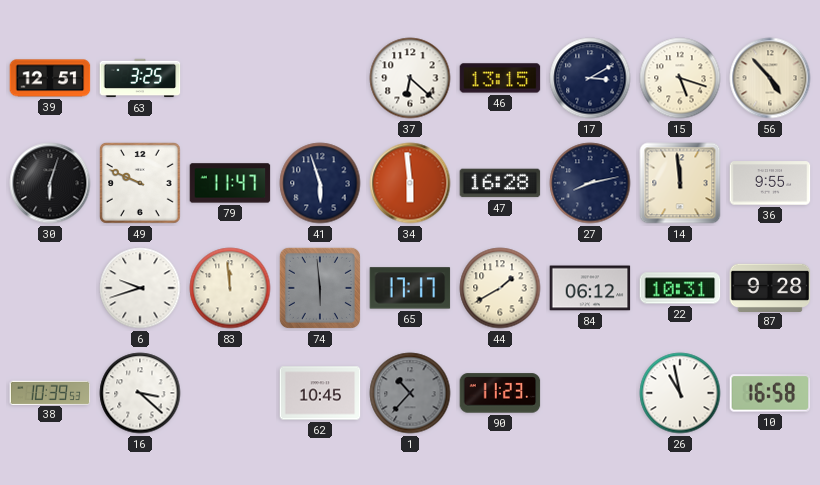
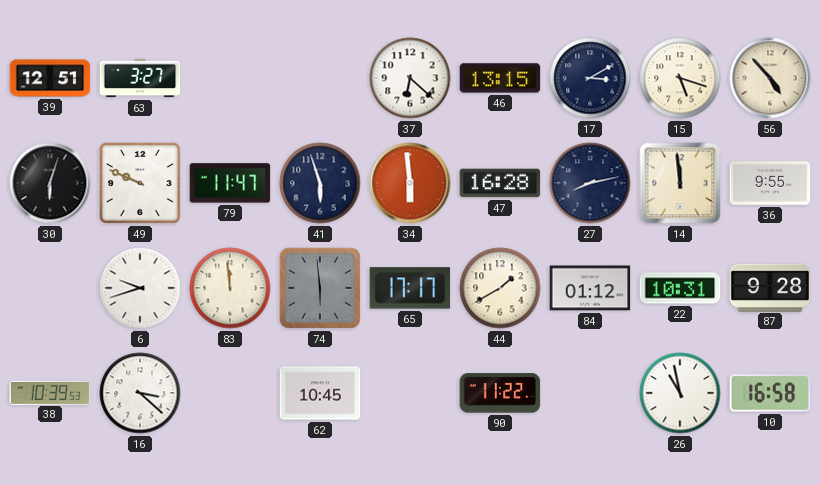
63: 3:25 -> 3:27
84: 06:12 -> 01:12
1: 10:37 -> none
90: 11:23 -> 11:22
